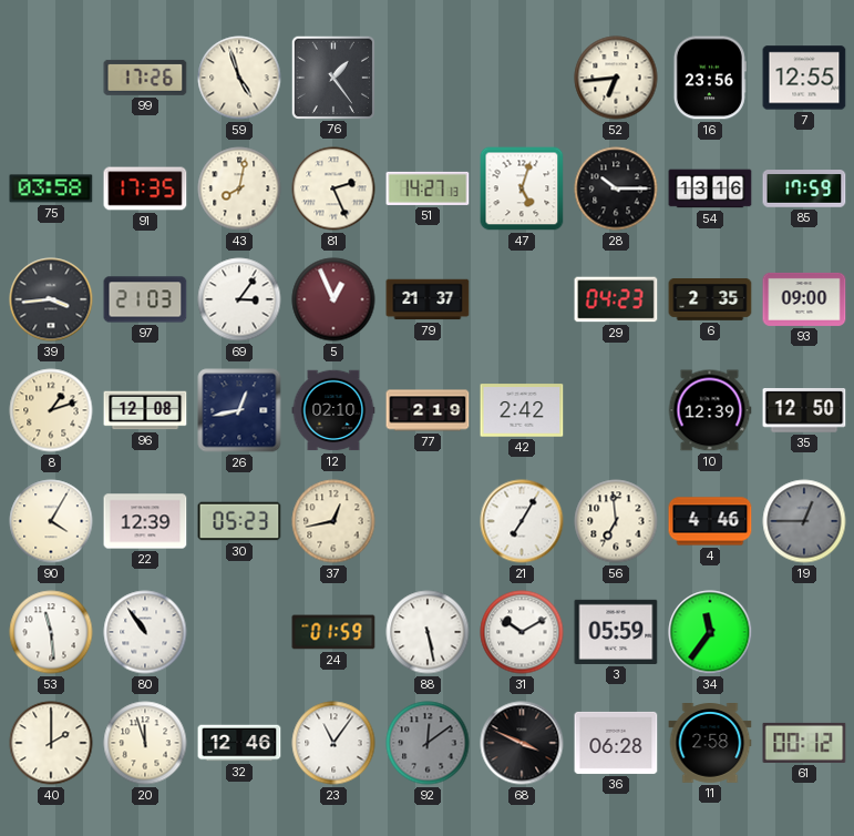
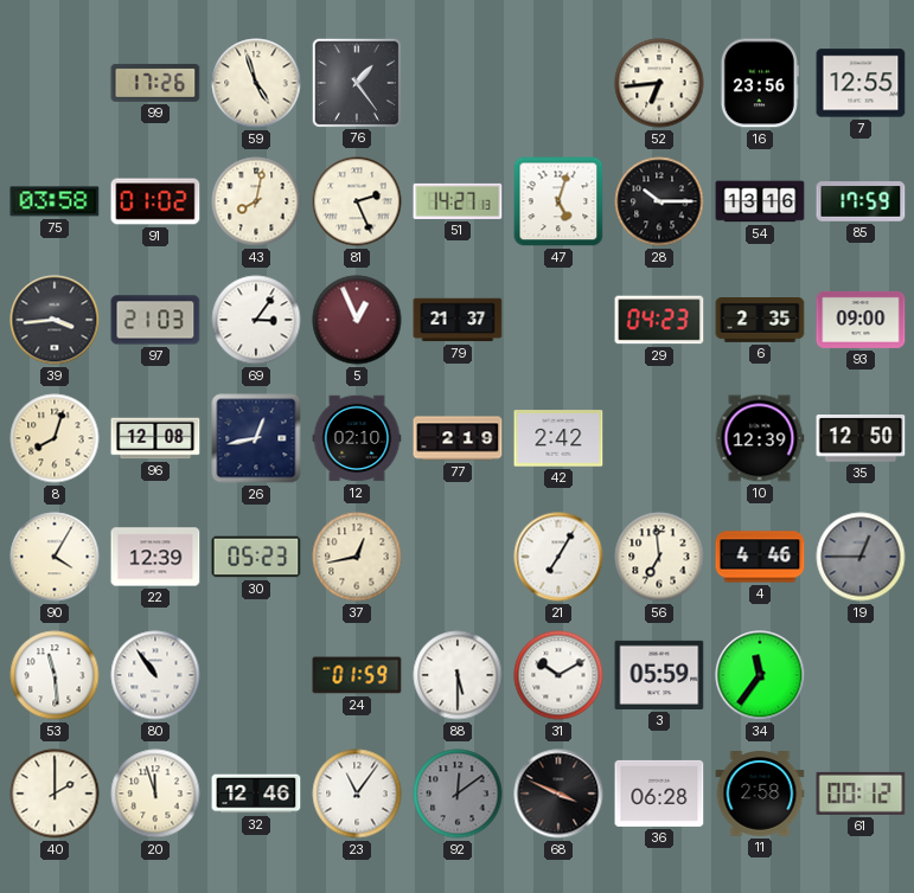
91: 17:35 -> 01:02
8: 1:12 -> 8:03
88: 5:28 -> 5:30
